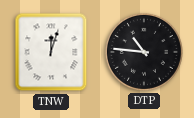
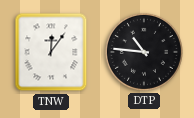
TNW: 12:03 -> 12:06
